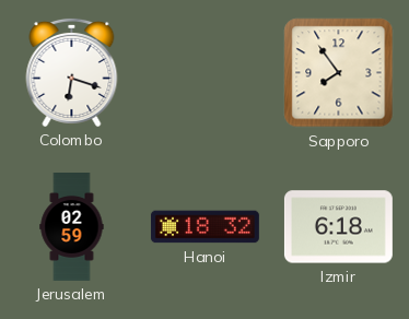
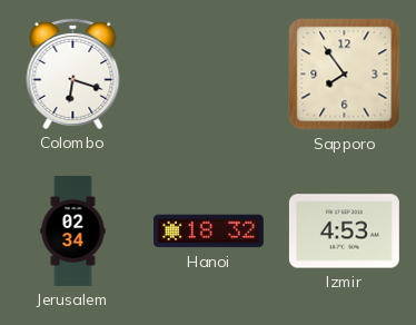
Jerusalem: 02:59 -> 02:34
Izmir: 6:18 -> 4:53
